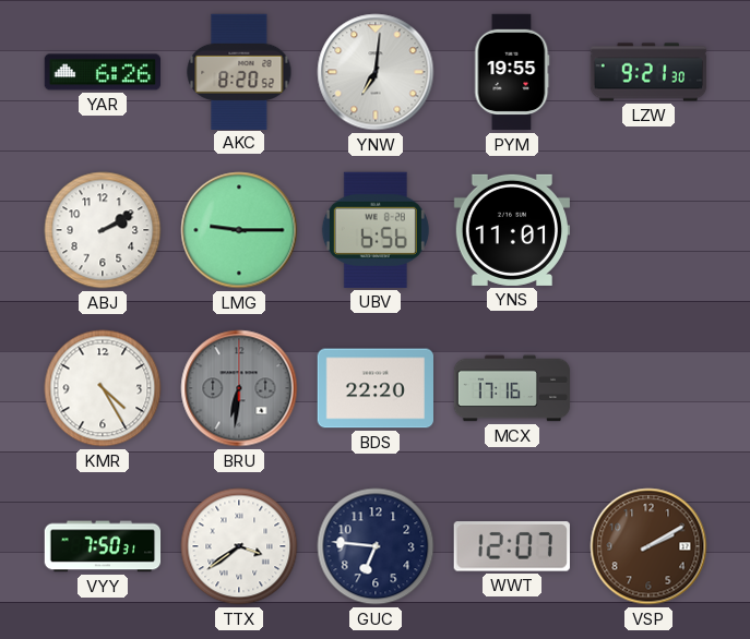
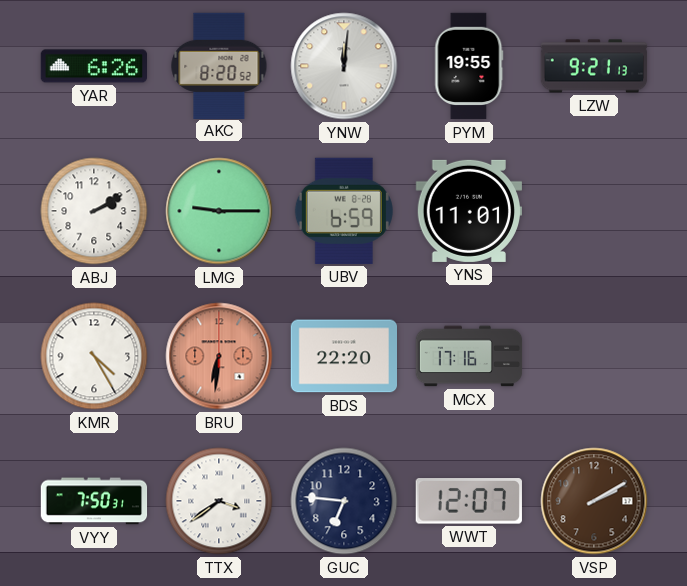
YNW: 7:01 -> 12:01
LZW: 9:21:30 -> 9:21:13
UBV: 6:56 -> 6:59
BRU dial: grey -> salmon
